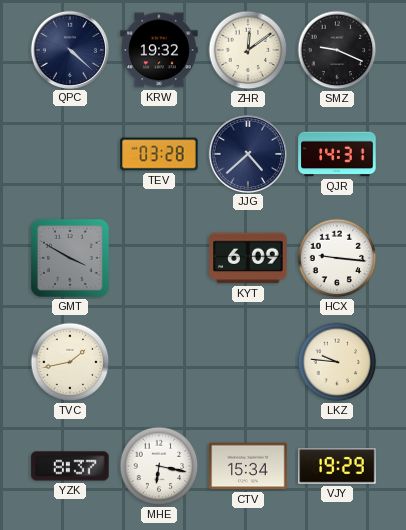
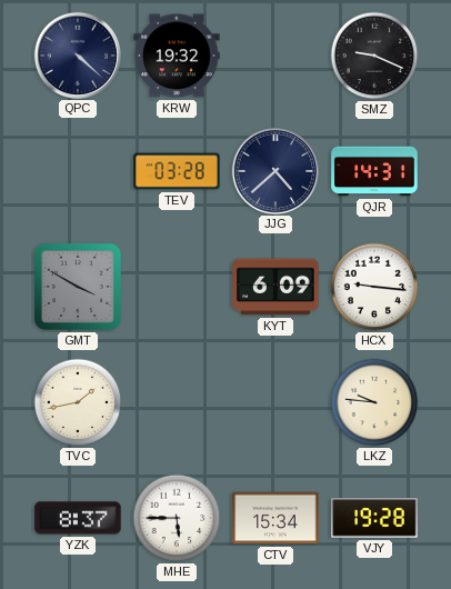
ZHR: 12:09 -> none
MHE: 6:17 -> 5:45
VJY: 19:29 -> 19:28
